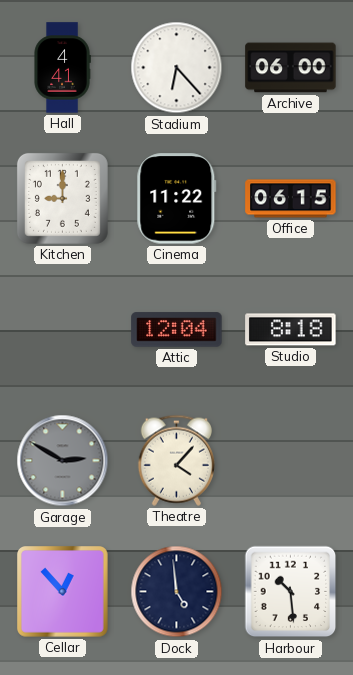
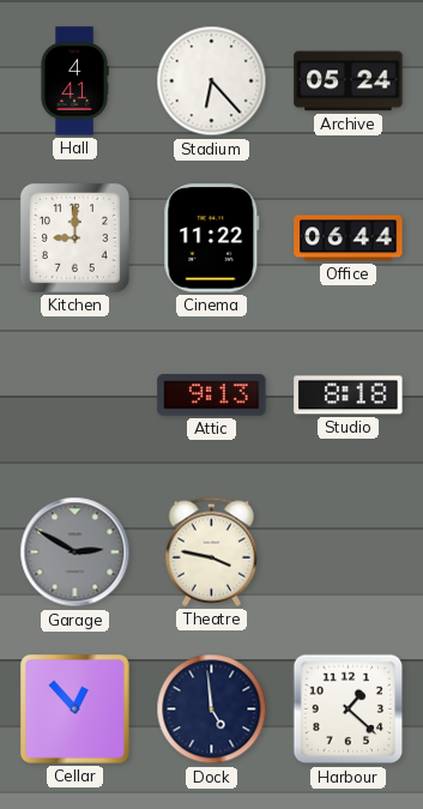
Archive: 06:00 -> 05:24
Office: 06:15 -> 06:44
Attic: 12:04 -> 9:13
Theatre: 4:07 -> 3:47
Harbour: 10:29 -> 1:22
